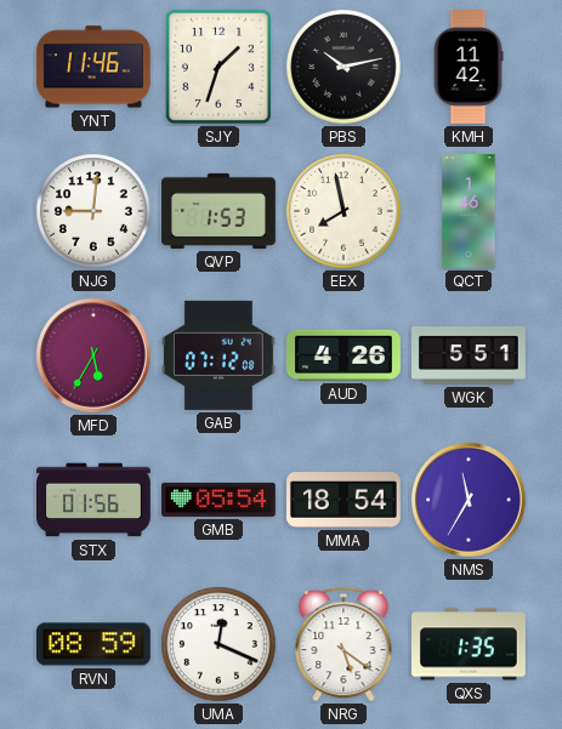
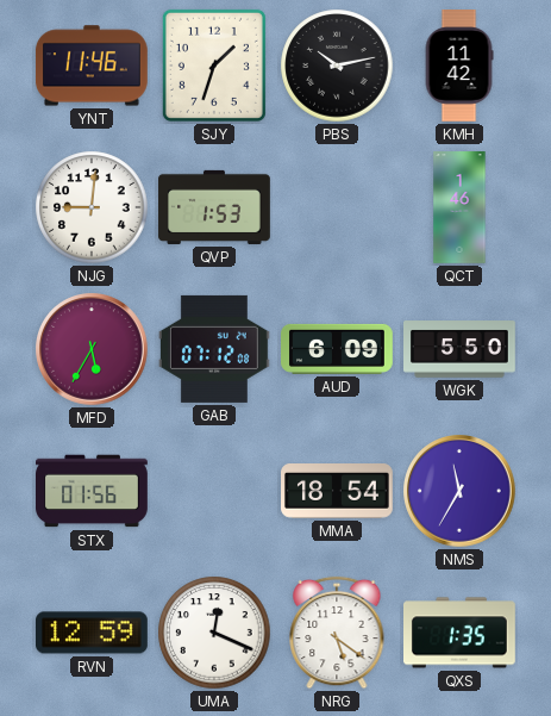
EEX: 7:58 -> none
AUD: 4:26 -> 6:09
WGK: 5:51 -> 5:50
GMB: 05:54 -> none
RVN: 08:59 -> 12:59
